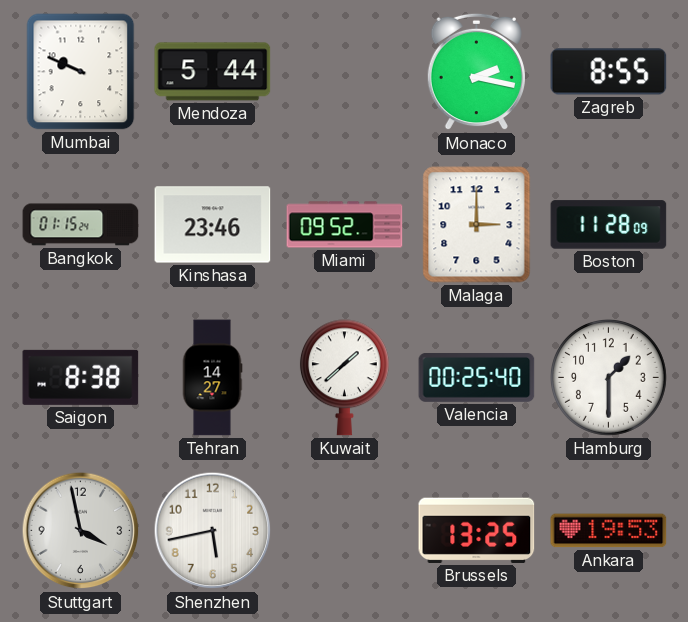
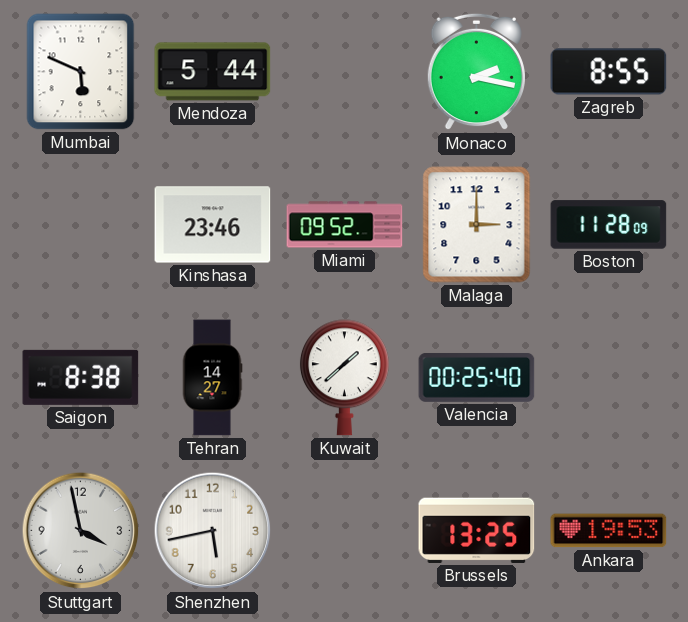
Mumbai: 9:49 -> 5:49
Bangkok: 01:15 -> none
Hamburg: 1:30 -> none
